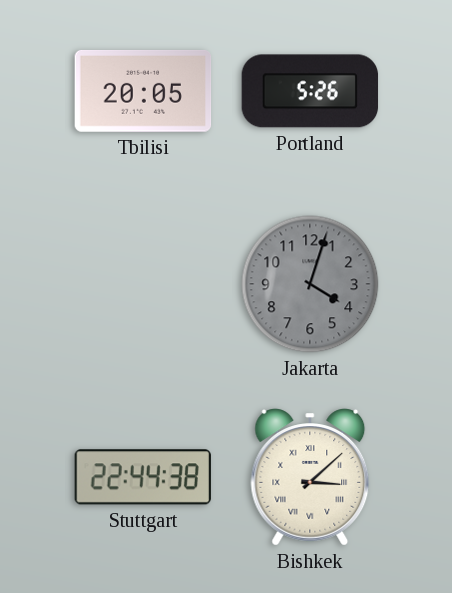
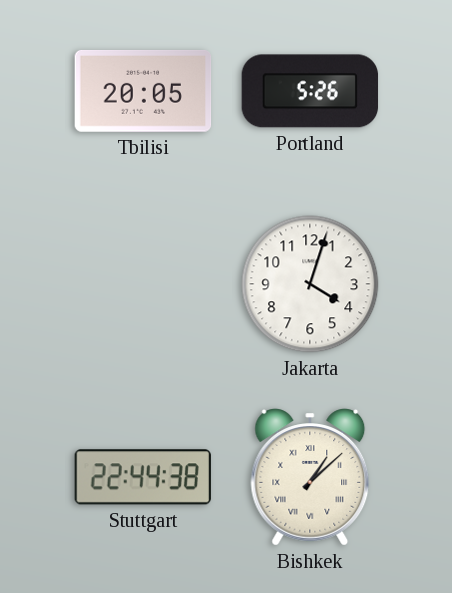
Jakarta dial: grey -> white
Bishkek: 3:08 -> 1:08
